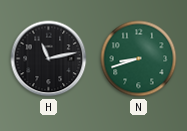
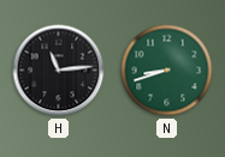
H: 11:13 -> 11:14
